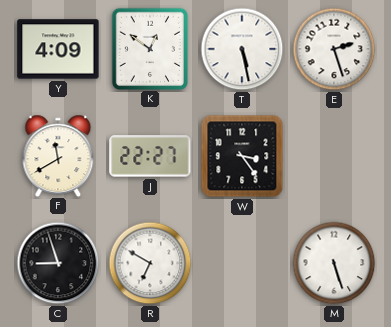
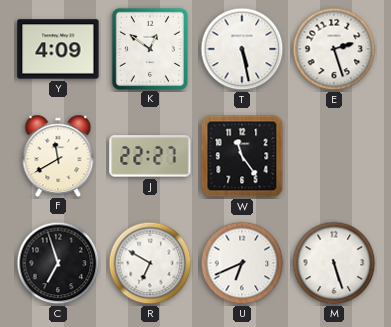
W: 3:24 -> 11:24
C: 8:57 -> 6:57
U: none -> 6:41
